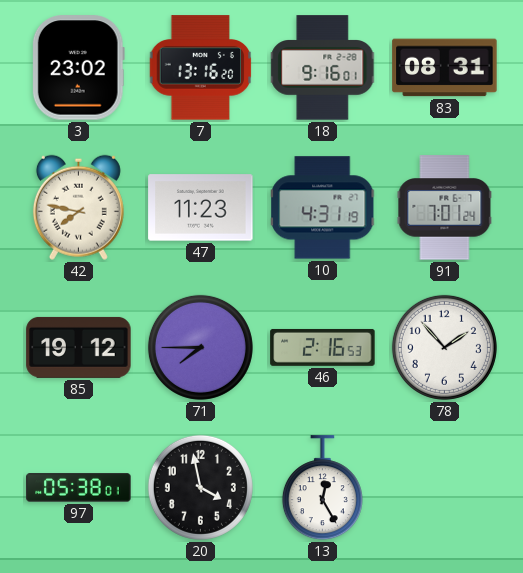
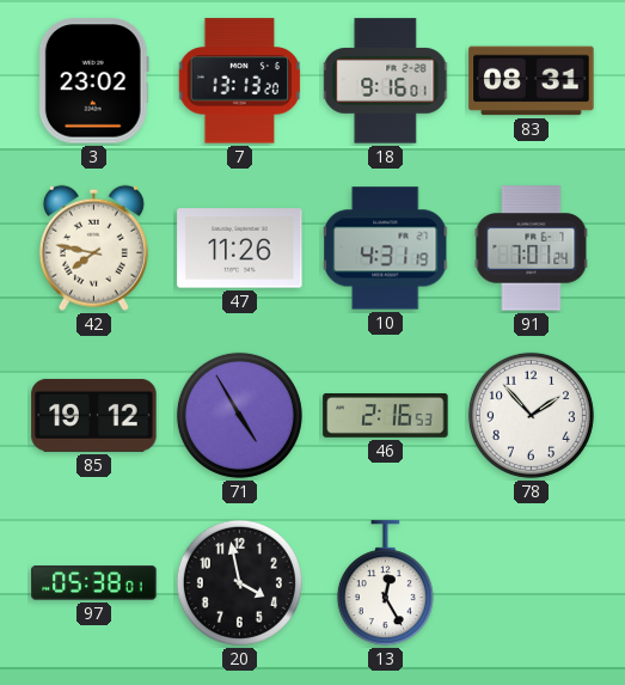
7: 13:16 -> 13:13
47: 11:23 -> 11:26
71: 7:45 -> 4:55
